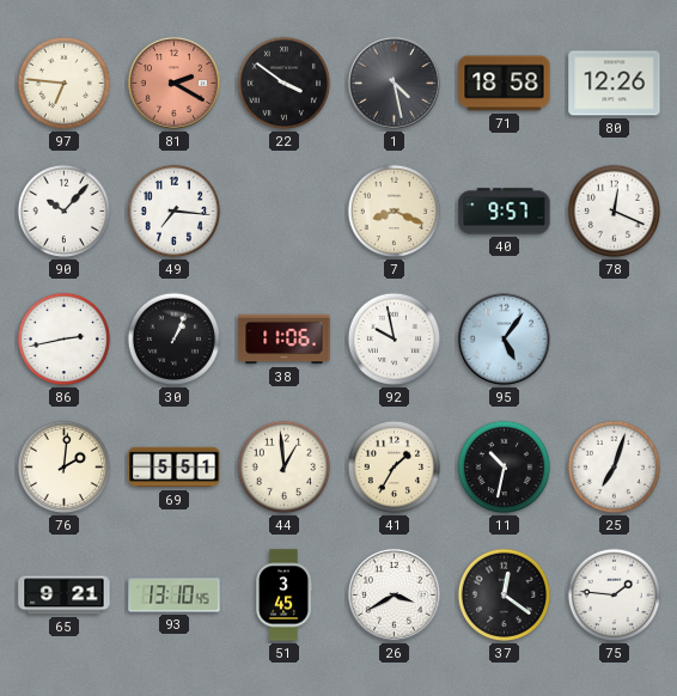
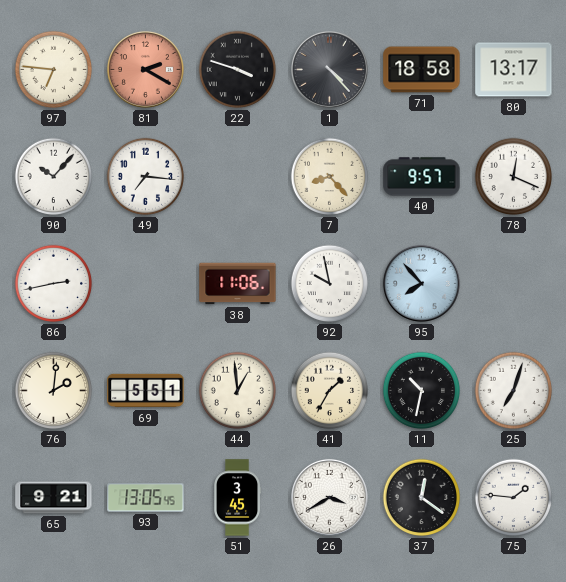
22: 3:51 -> 3:48
1: 4:28 -> 4:23
80: 12:26 -> 13:17
7: 8:19 -> 8:23
30: 1:04 -> none
95: 5:06 -> 7:53
93: 13:10 -> 13:05
